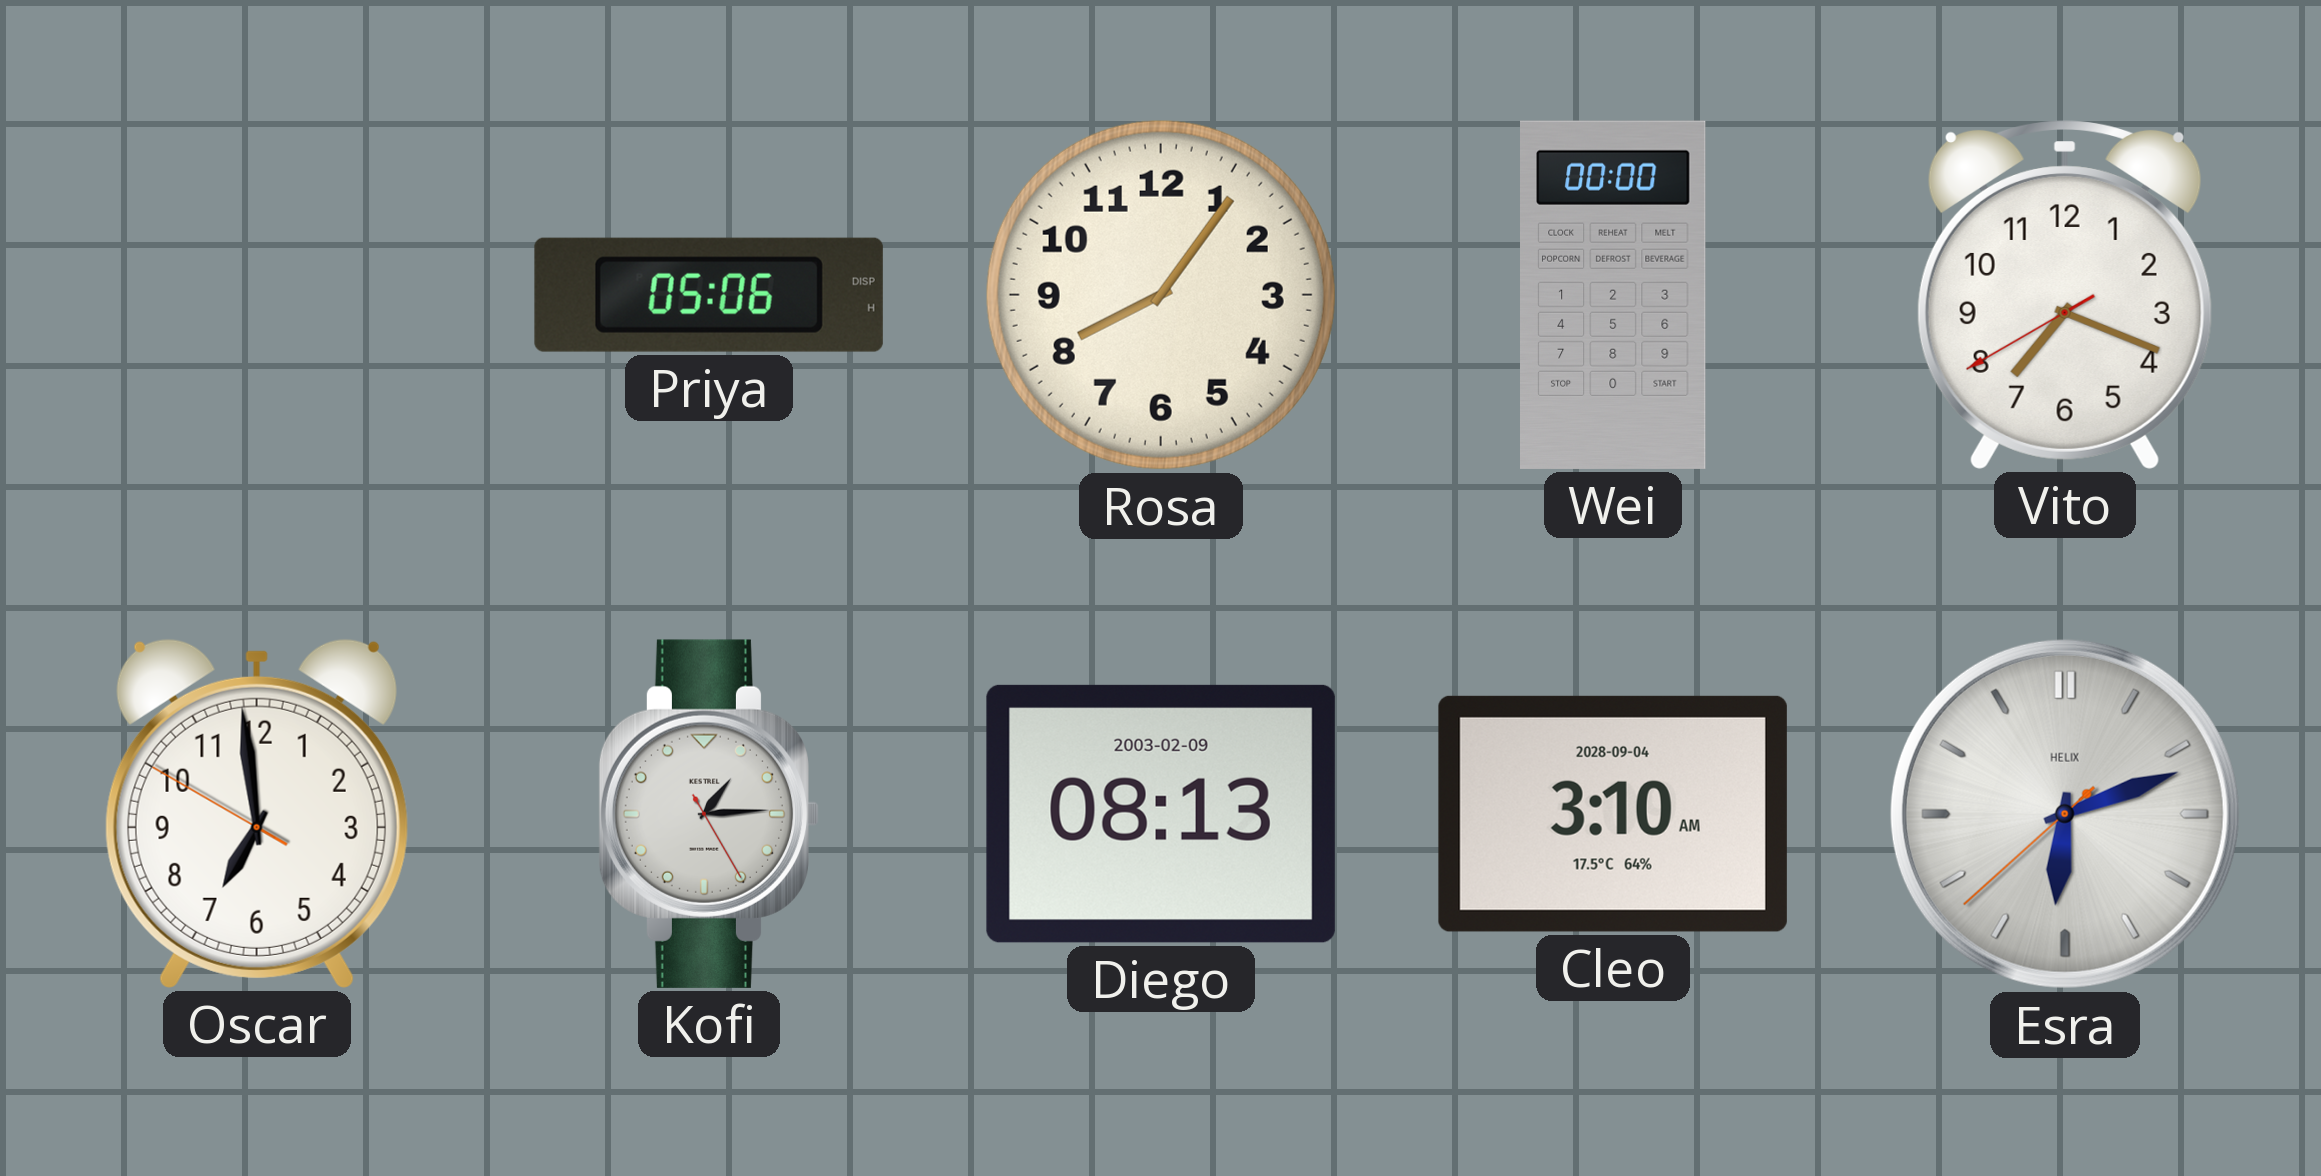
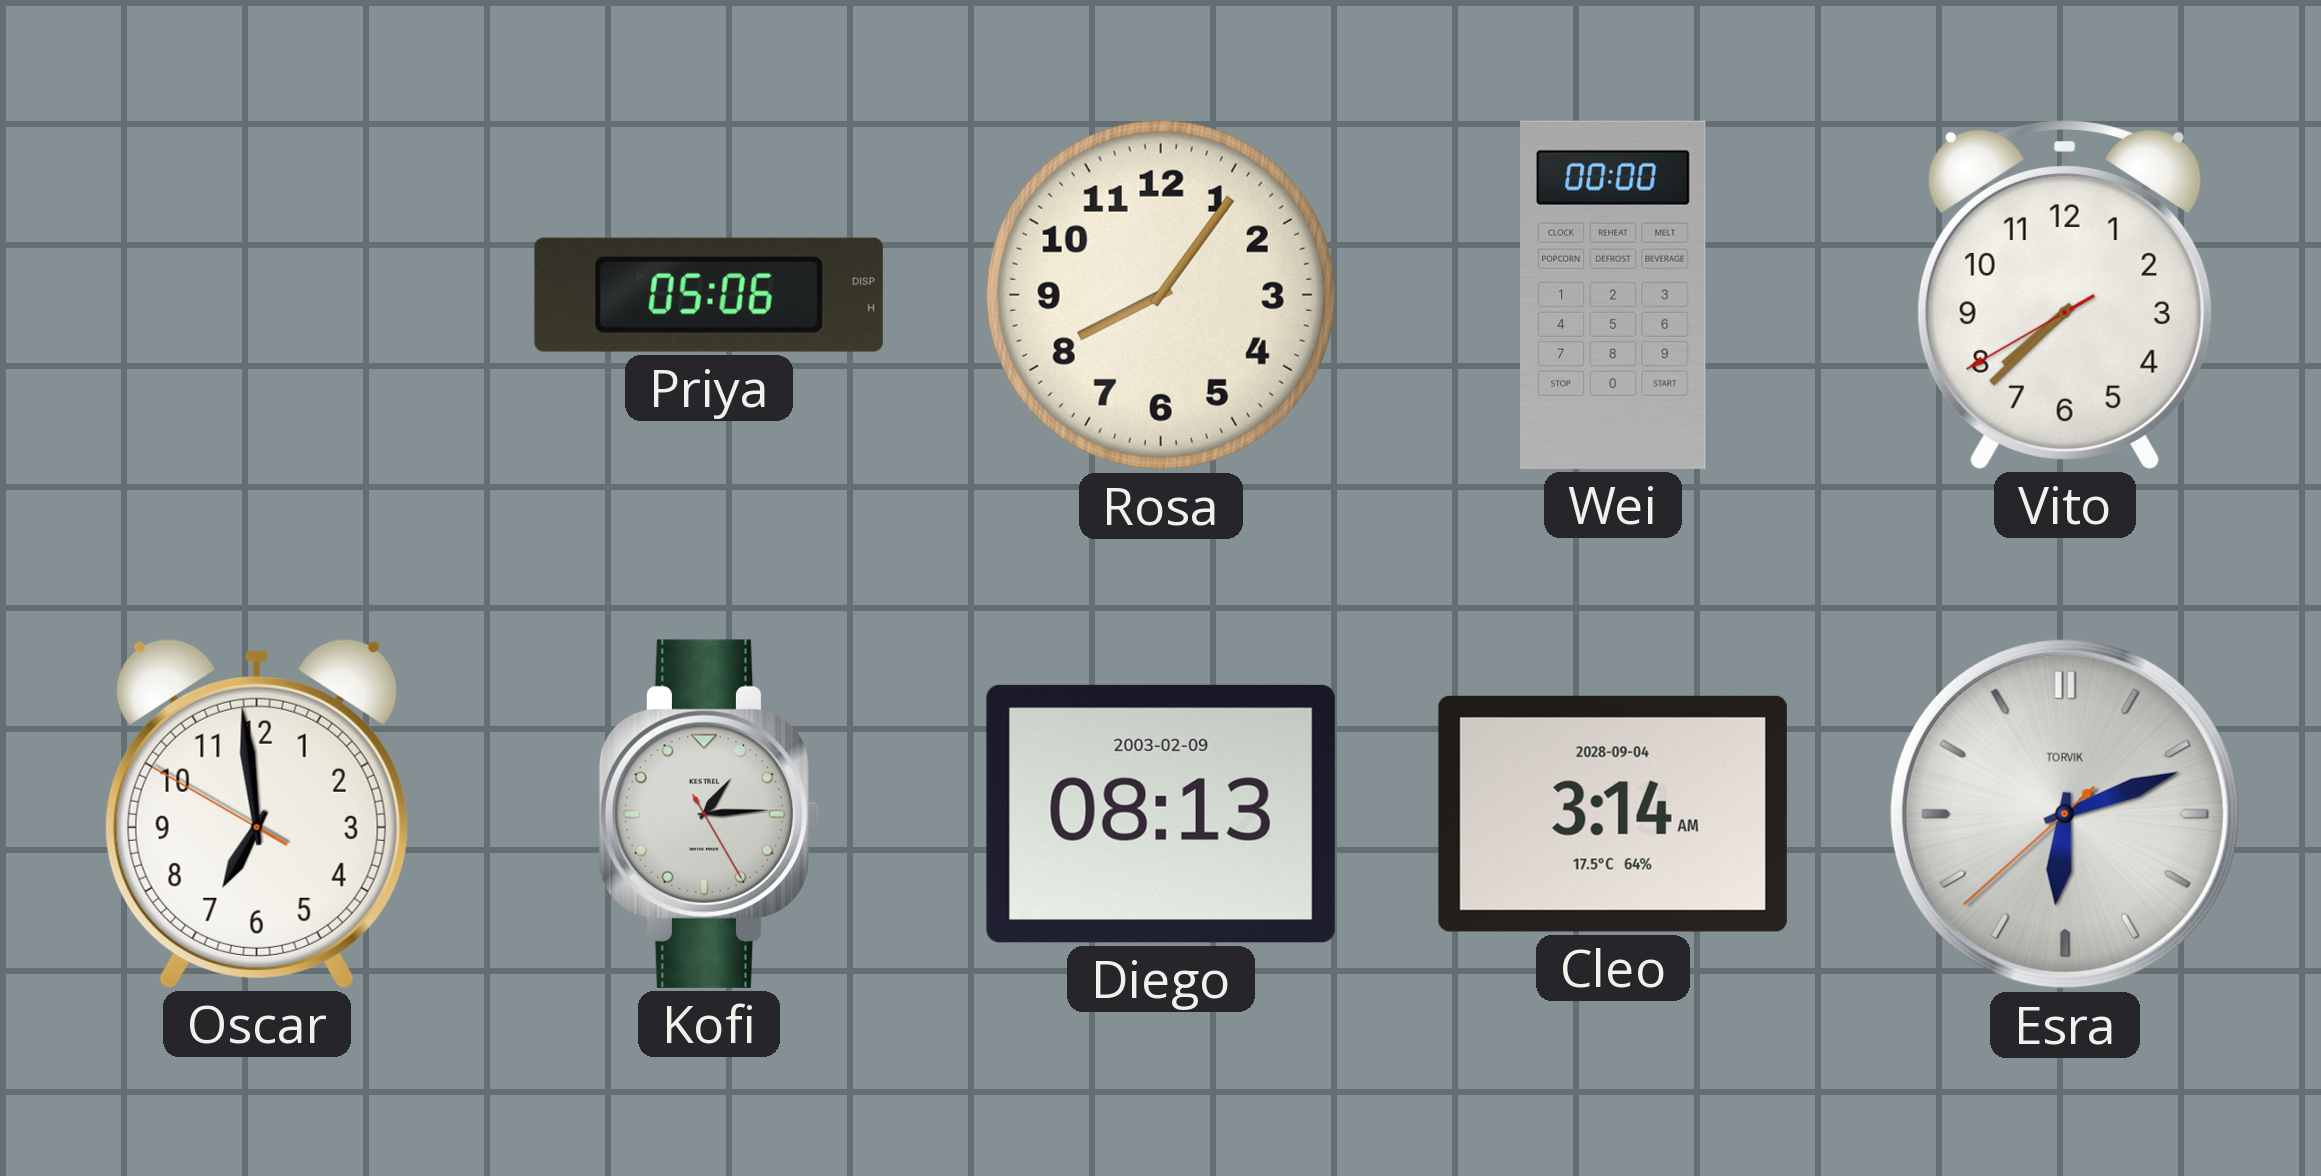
Vito: 7:18 -> 7:37
Cleo: 3:10 -> 3:14
Esra brand: HELIX -> TORVIK
